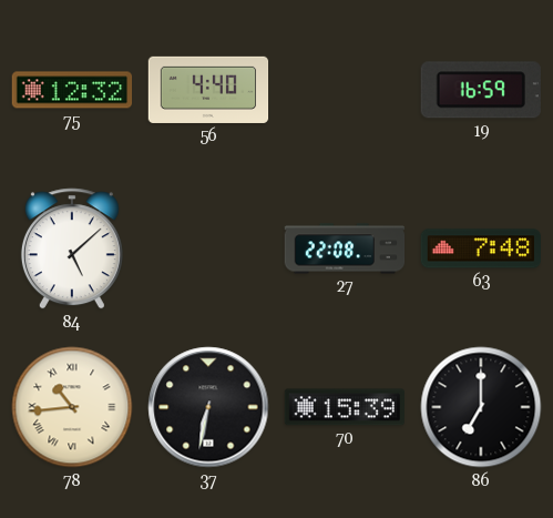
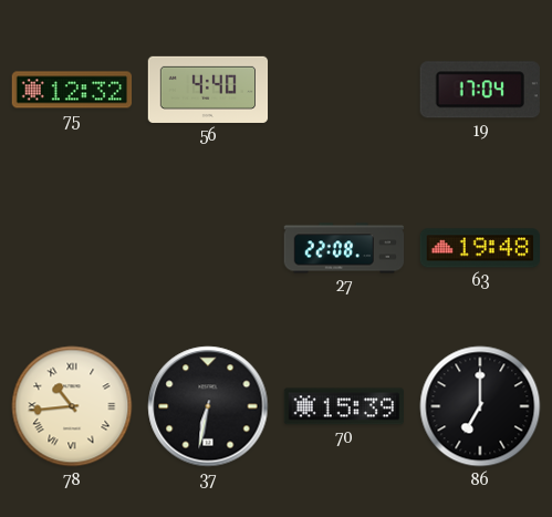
19: 16:59 -> 17:04
84: 5:08 -> none
63: 7:48 -> 19:48
